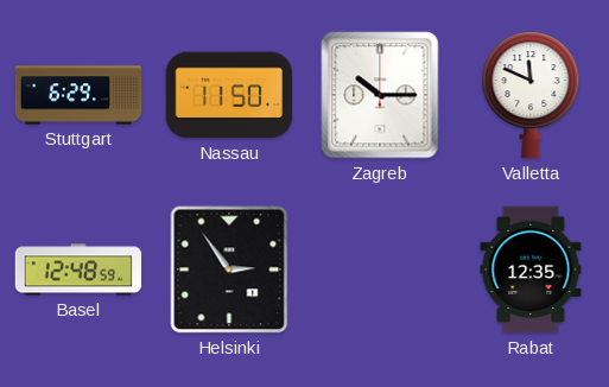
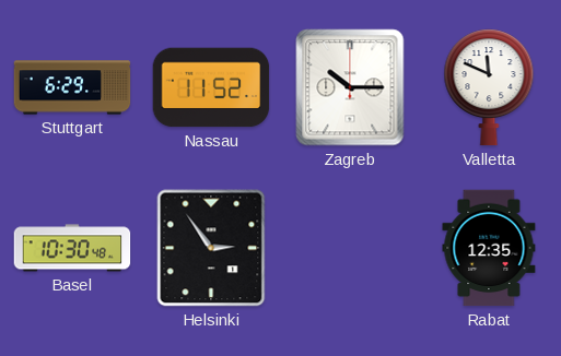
Nassau: 11:50 -> 11:52
Basel: 12:48 -> 10:30
